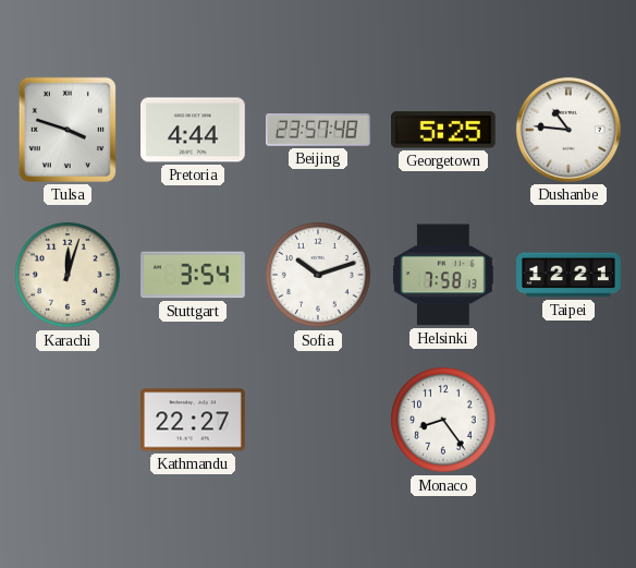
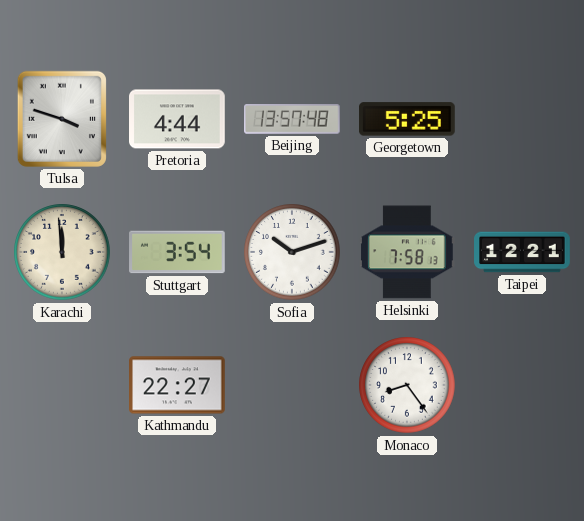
Beijing: 23:57 -> 13:57
Dushanbe: 10:46 -> none
Karachi: 12:03 -> 11:59
